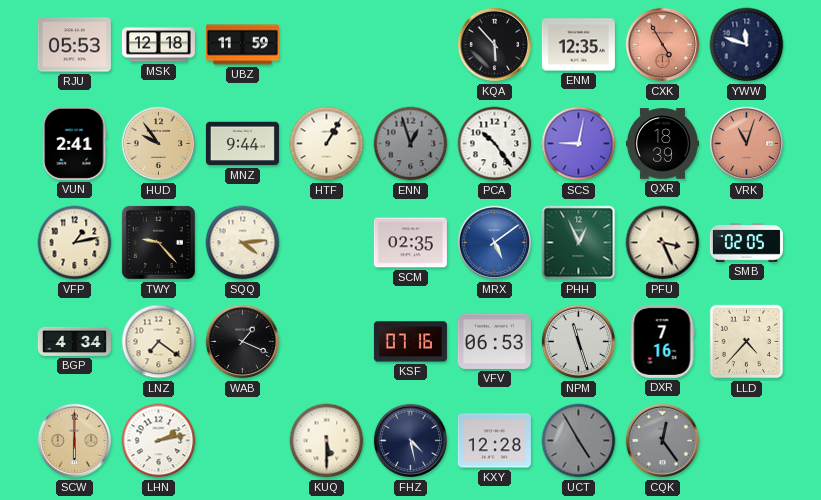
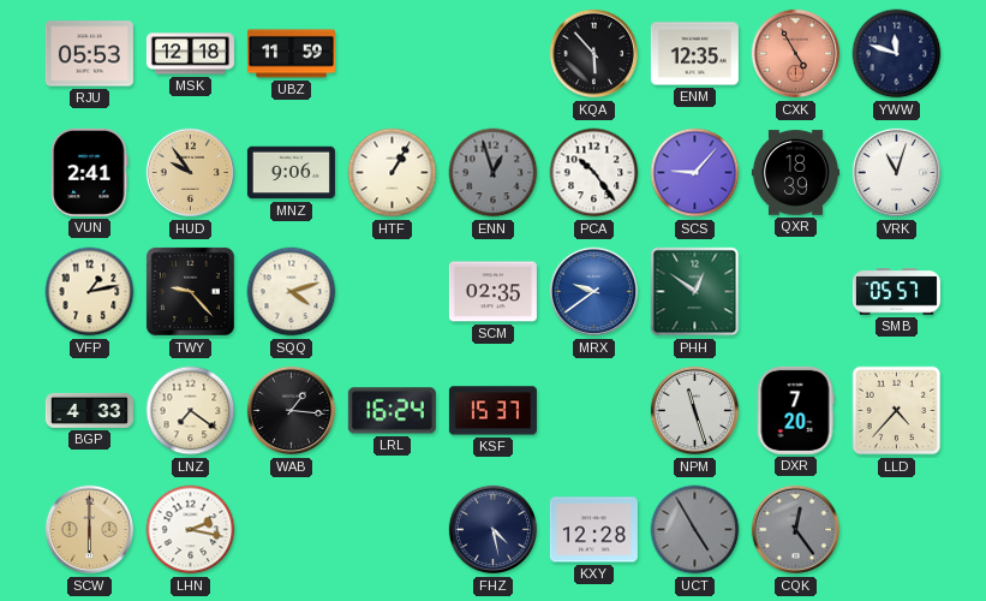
MNZ: 9:44 -> 9:06
SCS: 9:02 -> 9:07
VRK dial: salmon -> white
SQQ: 4:14 -> 4:12
MRX: 5:09 -> 9:39
PHH: 12:56 -> 12:51
PFU: 3:26 -> none
SMB: 02:05 -> 05:57
BGP: 4:34 -> 4:33
WAB: 1:19 -> 1:16
LRL: none -> 16:24
KSF: 07:16 -> 15:37
VFV: 06:53 -> none
DXR: 7:16 -> 7:20
LHN: 2:13 -> 2:17
KUQ: 5:30 -> none
